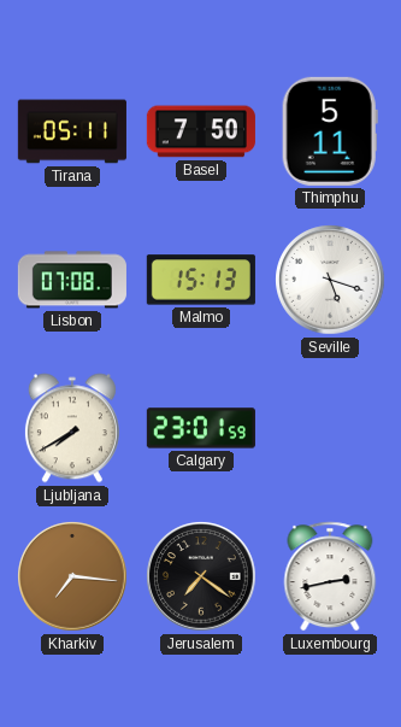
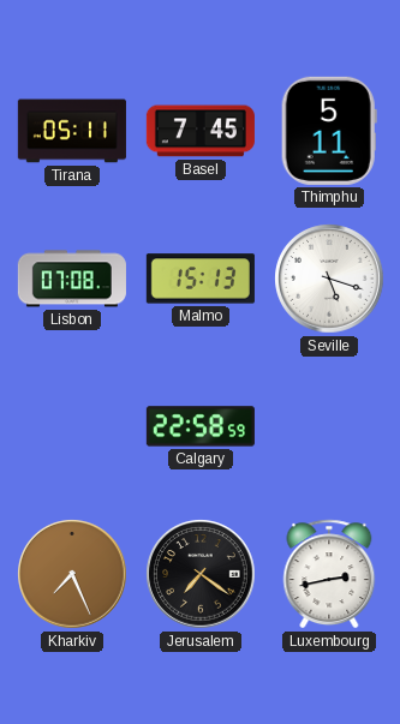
Basel: 7:50 -> 7:45
Ljubljana: 7:40 -> none
Calgary: 23:01 -> 22:58
Kharkiv: 7:16 -> 7:26
